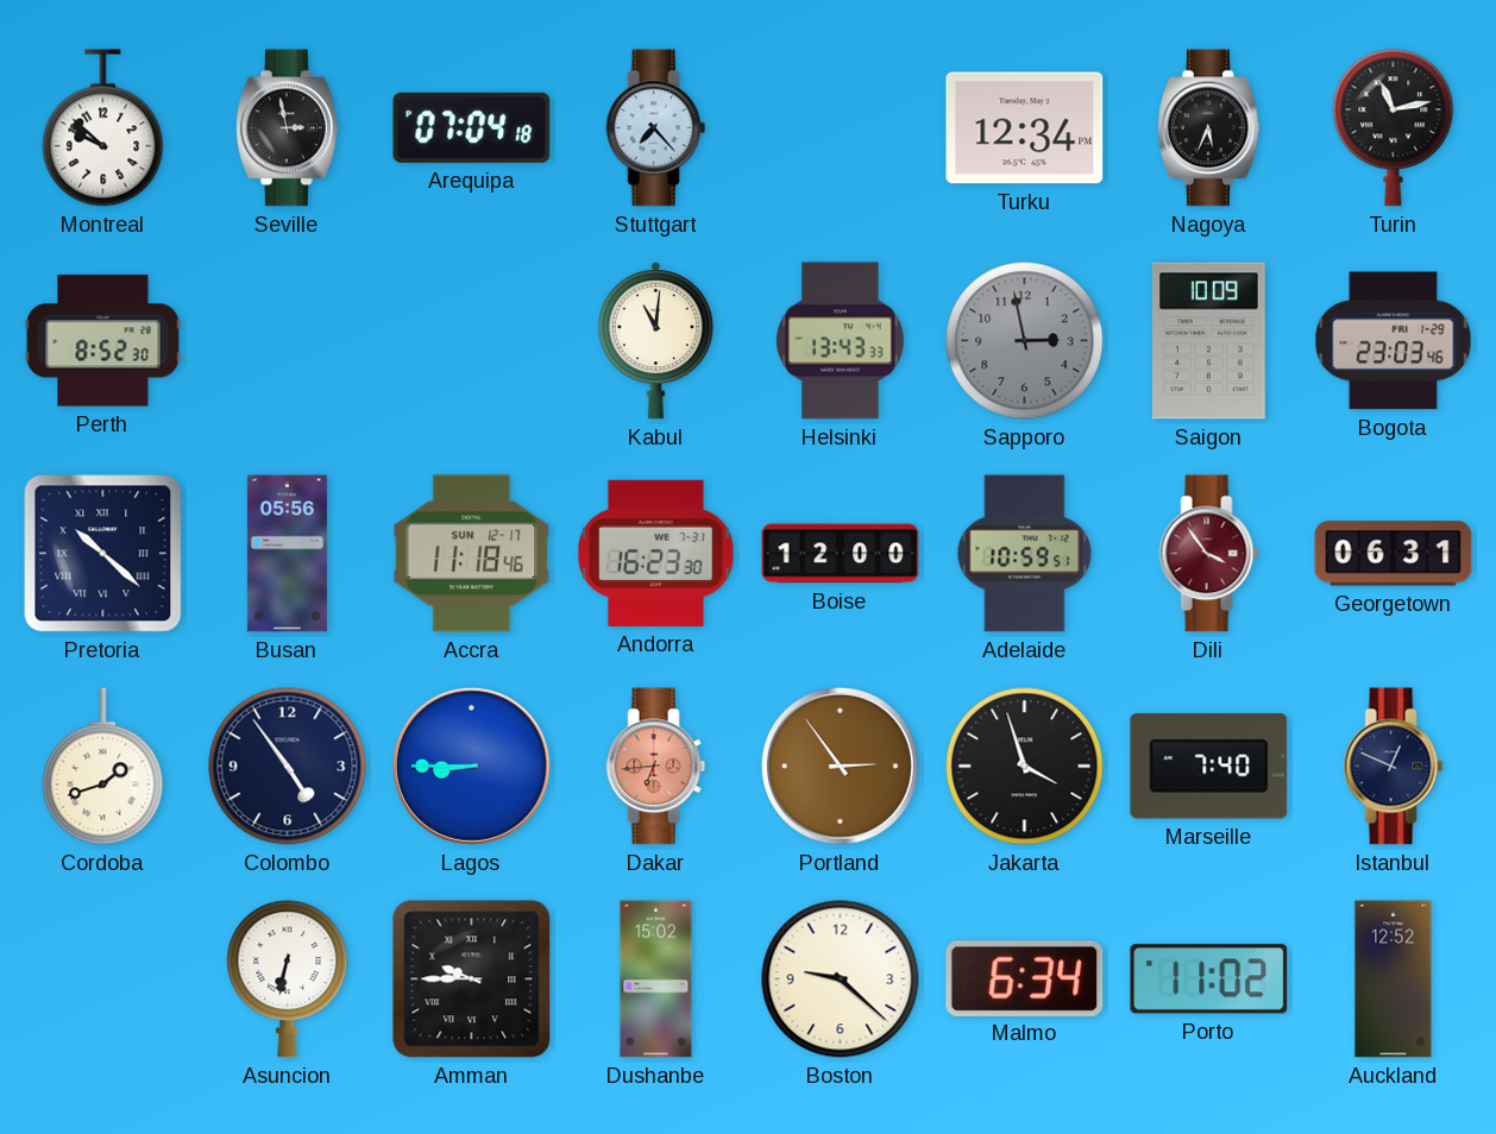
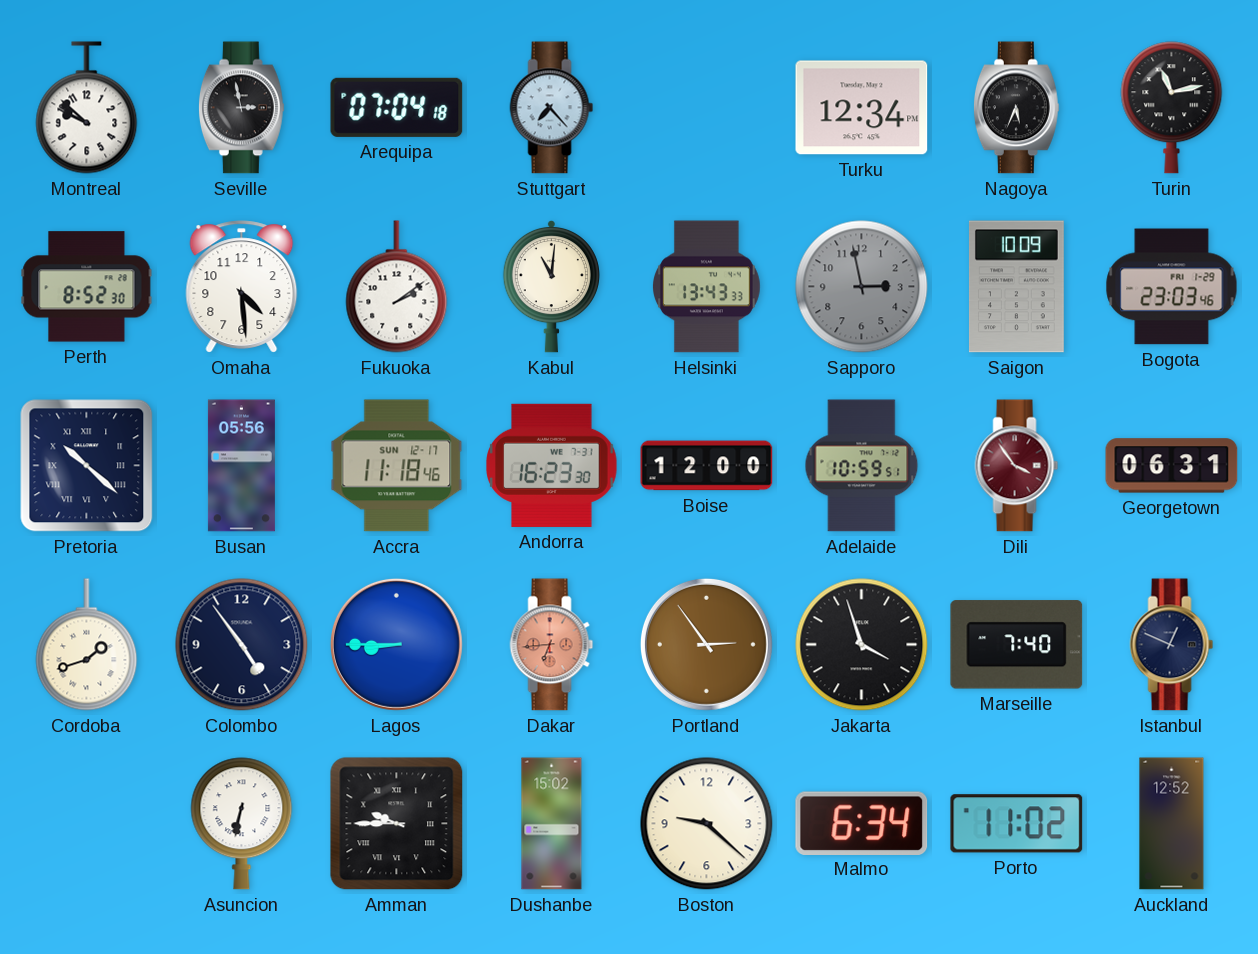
Omaha: none -> 4:29
Fukuoka: none -> 2:09
